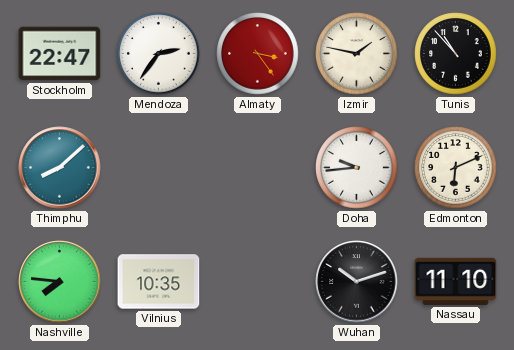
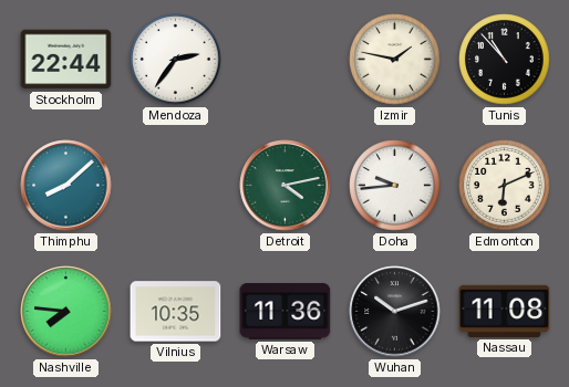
Stockholm: 22:47 -> 22:44
Almaty: 3:24 -> none
Detroit: none -> 4:13
Warsaw: none -> 11:36
Nassau: 11:10 -> 11:08
